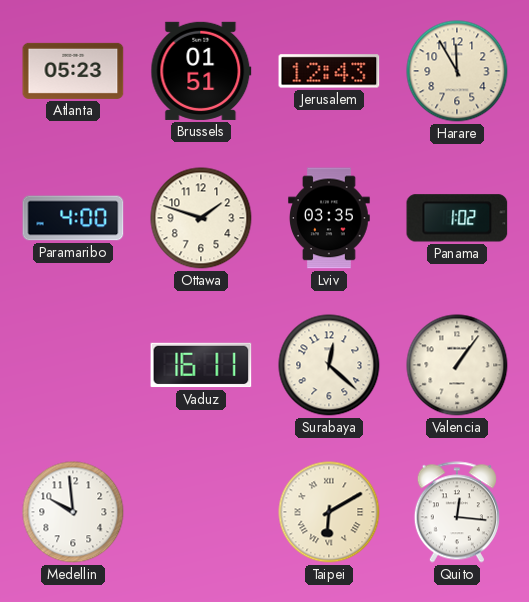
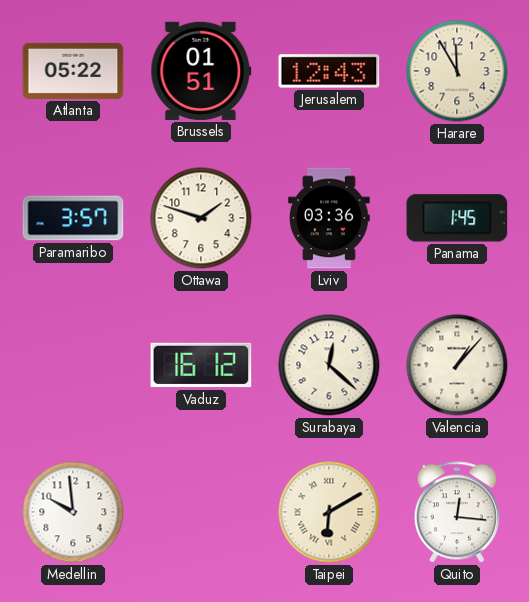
Atlanta: 05:23 -> 05:22
Paramaribo: 4:00 -> 3:57
Lviv: 03:35 -> 03:36
Panama: 1:02 -> 1:45
Vaduz: 16:11 -> 16:12
Valencia: 1:06 -> 1:07
